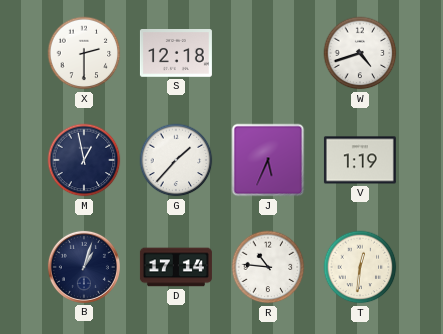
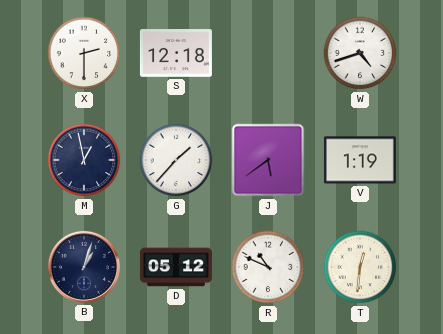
J: 5:34 -> 5:39
D: 17:14 -> 05:12
R: 10:46 -> 10:49
